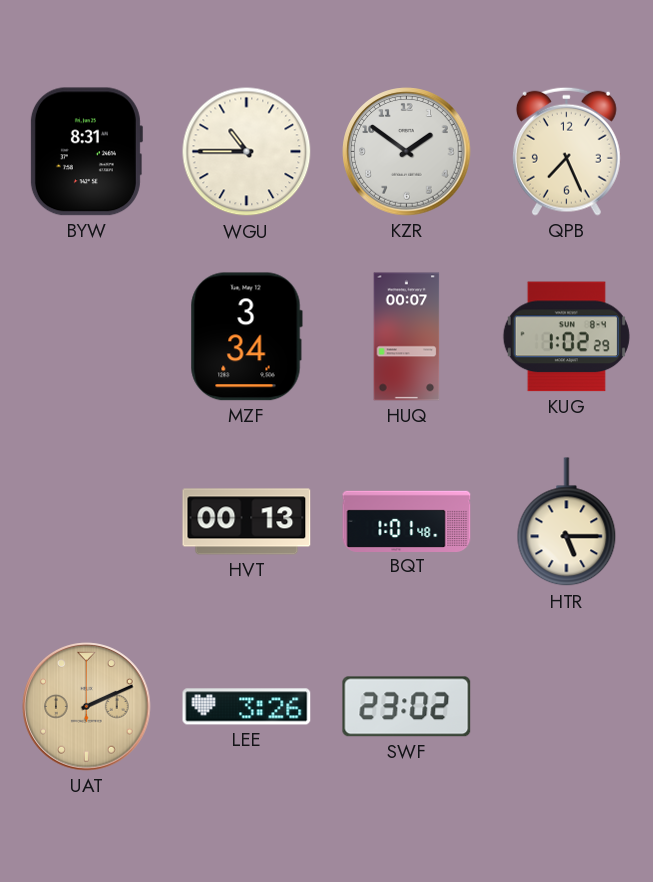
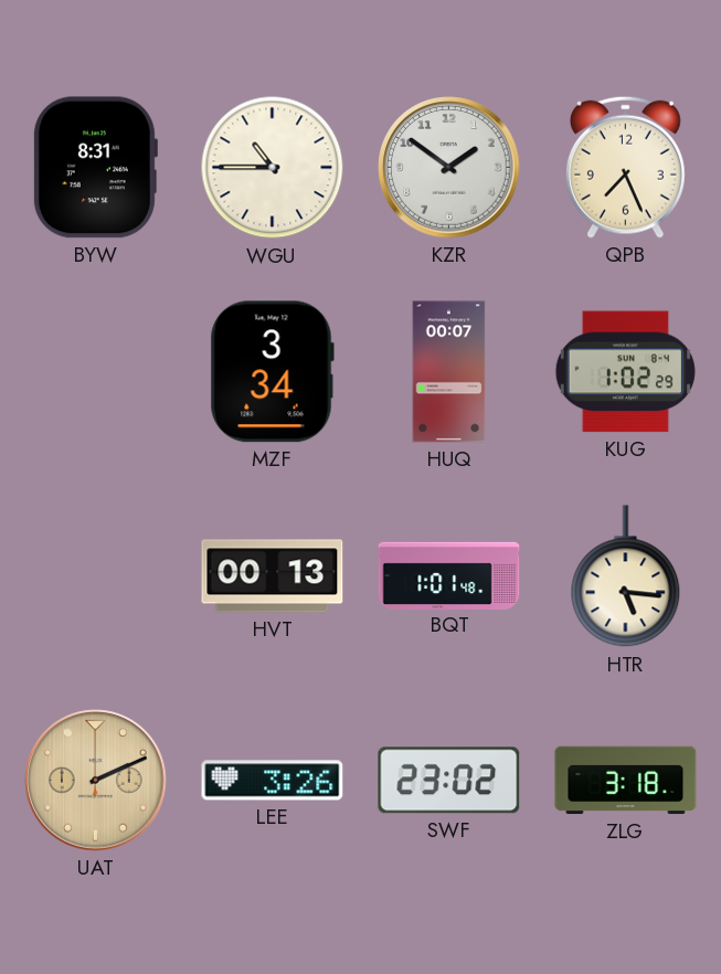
HTR: 5:15 -> 5:16
ZLG: none -> 3:18
